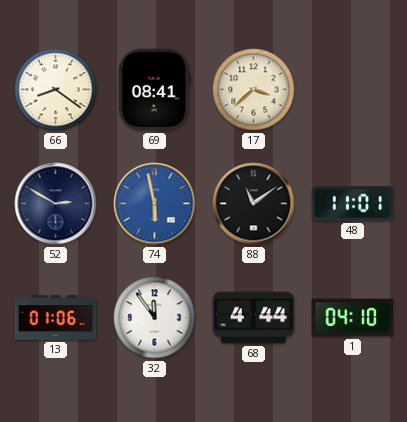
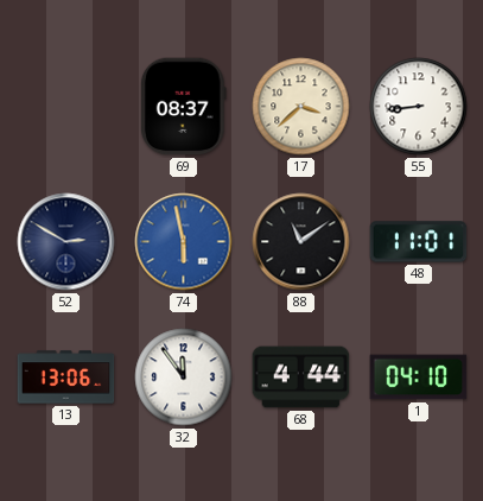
66: 8:21 -> none
69: 08:41 -> 08:37
55: none -> 8:44
13: 01:06 -> 13:06
